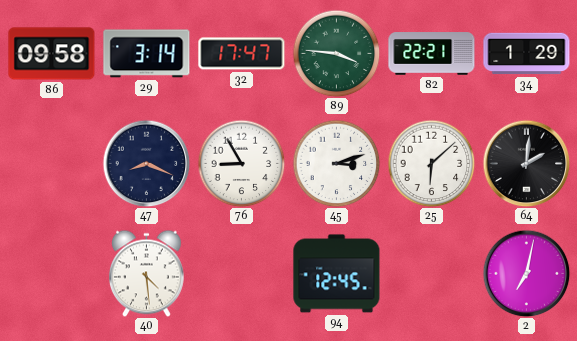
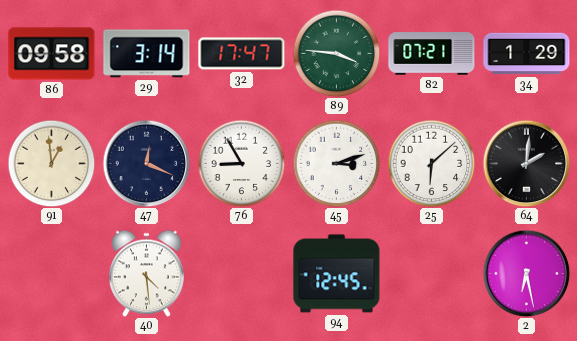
82: 22:21 -> 07:21
91: none -> 12:59
47: 8:19 -> 12:19
2: 7:02 -> 6:28
